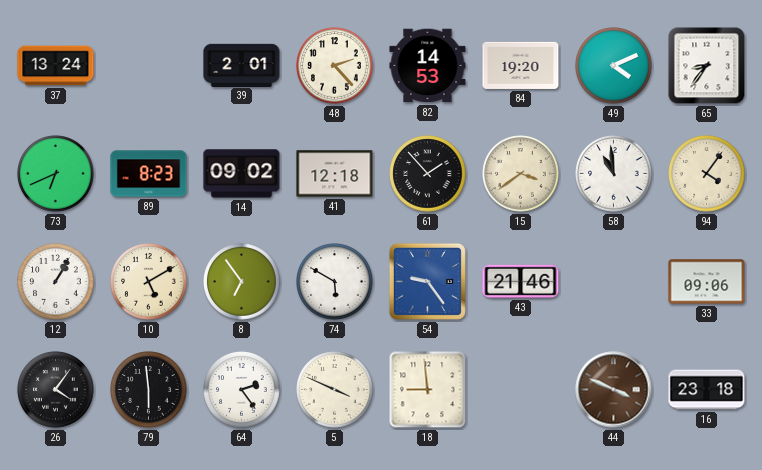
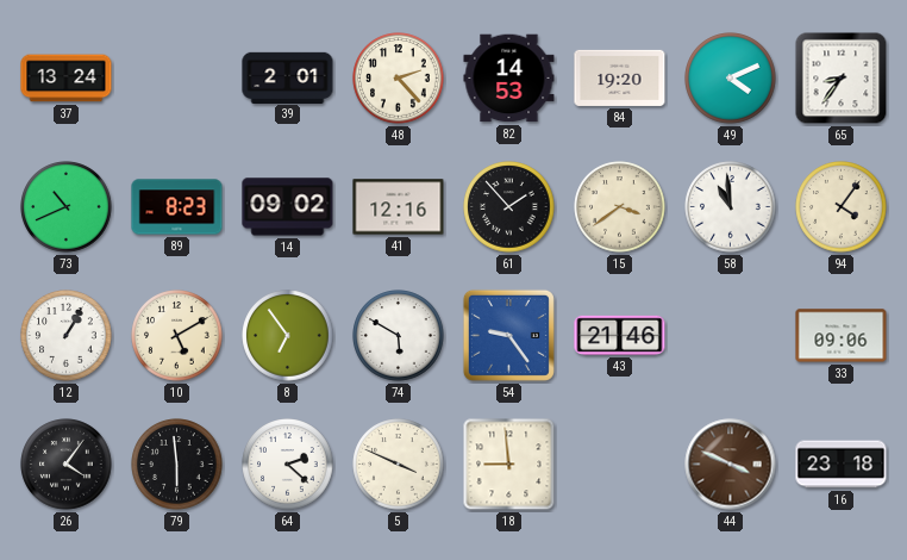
73: 6:41 -> 10:41
41: 12:18 -> 12:16
64: 2:24 -> 2:22
